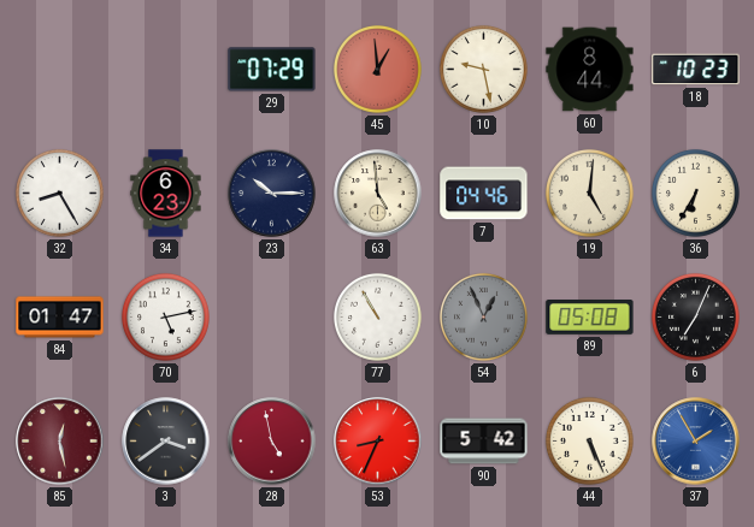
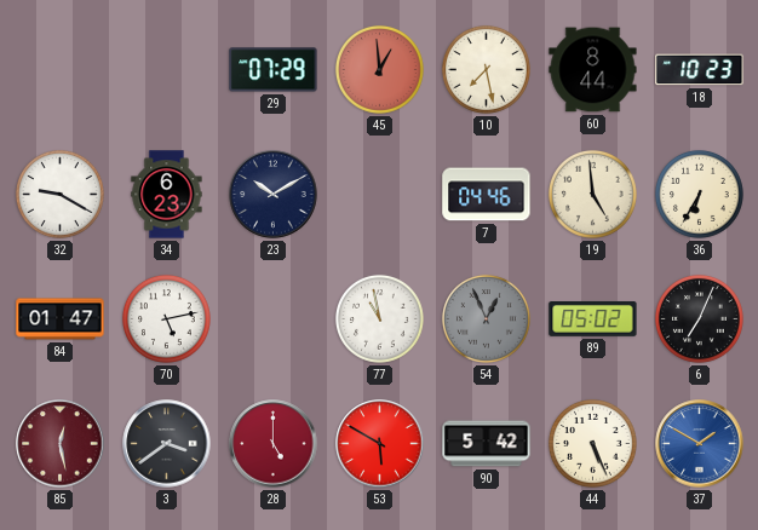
10: 9:28 -> 7:28
32: 8:25 -> 9:20
23: 10:15 -> 10:10
63: 4:59 -> none
19: 5:01 -> 4:59
77: 10:55 -> 10:58
89: 05:08 -> 05:02
28: 4:58 -> 5:00
53: 8:34 -> 5:50
37: 1:55 -> 1:50
